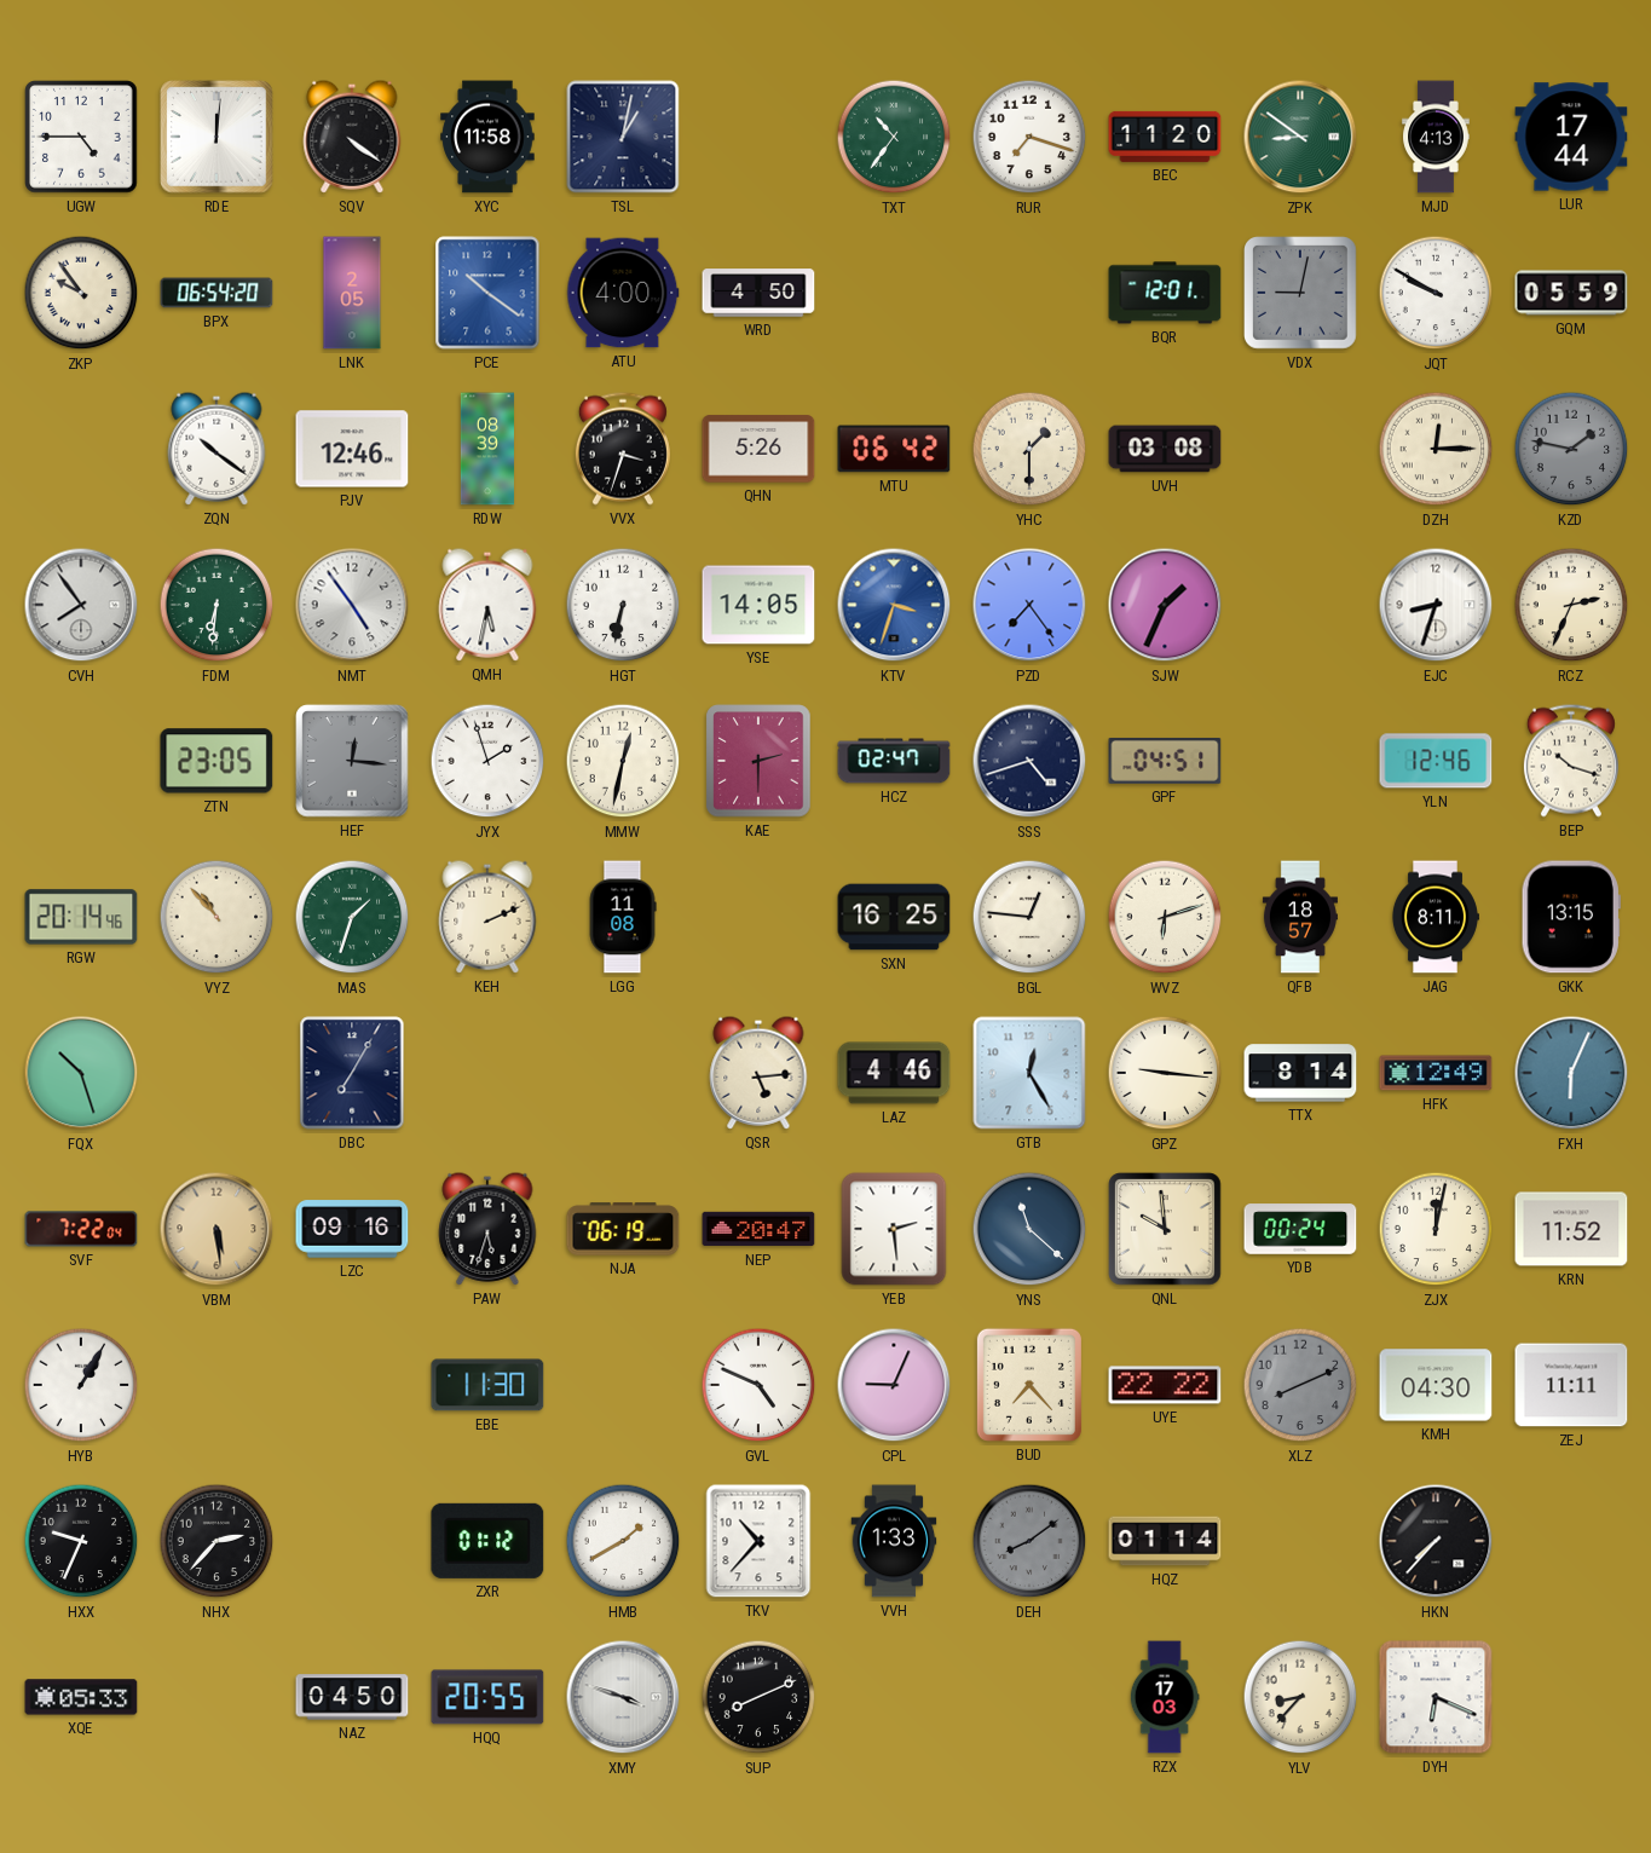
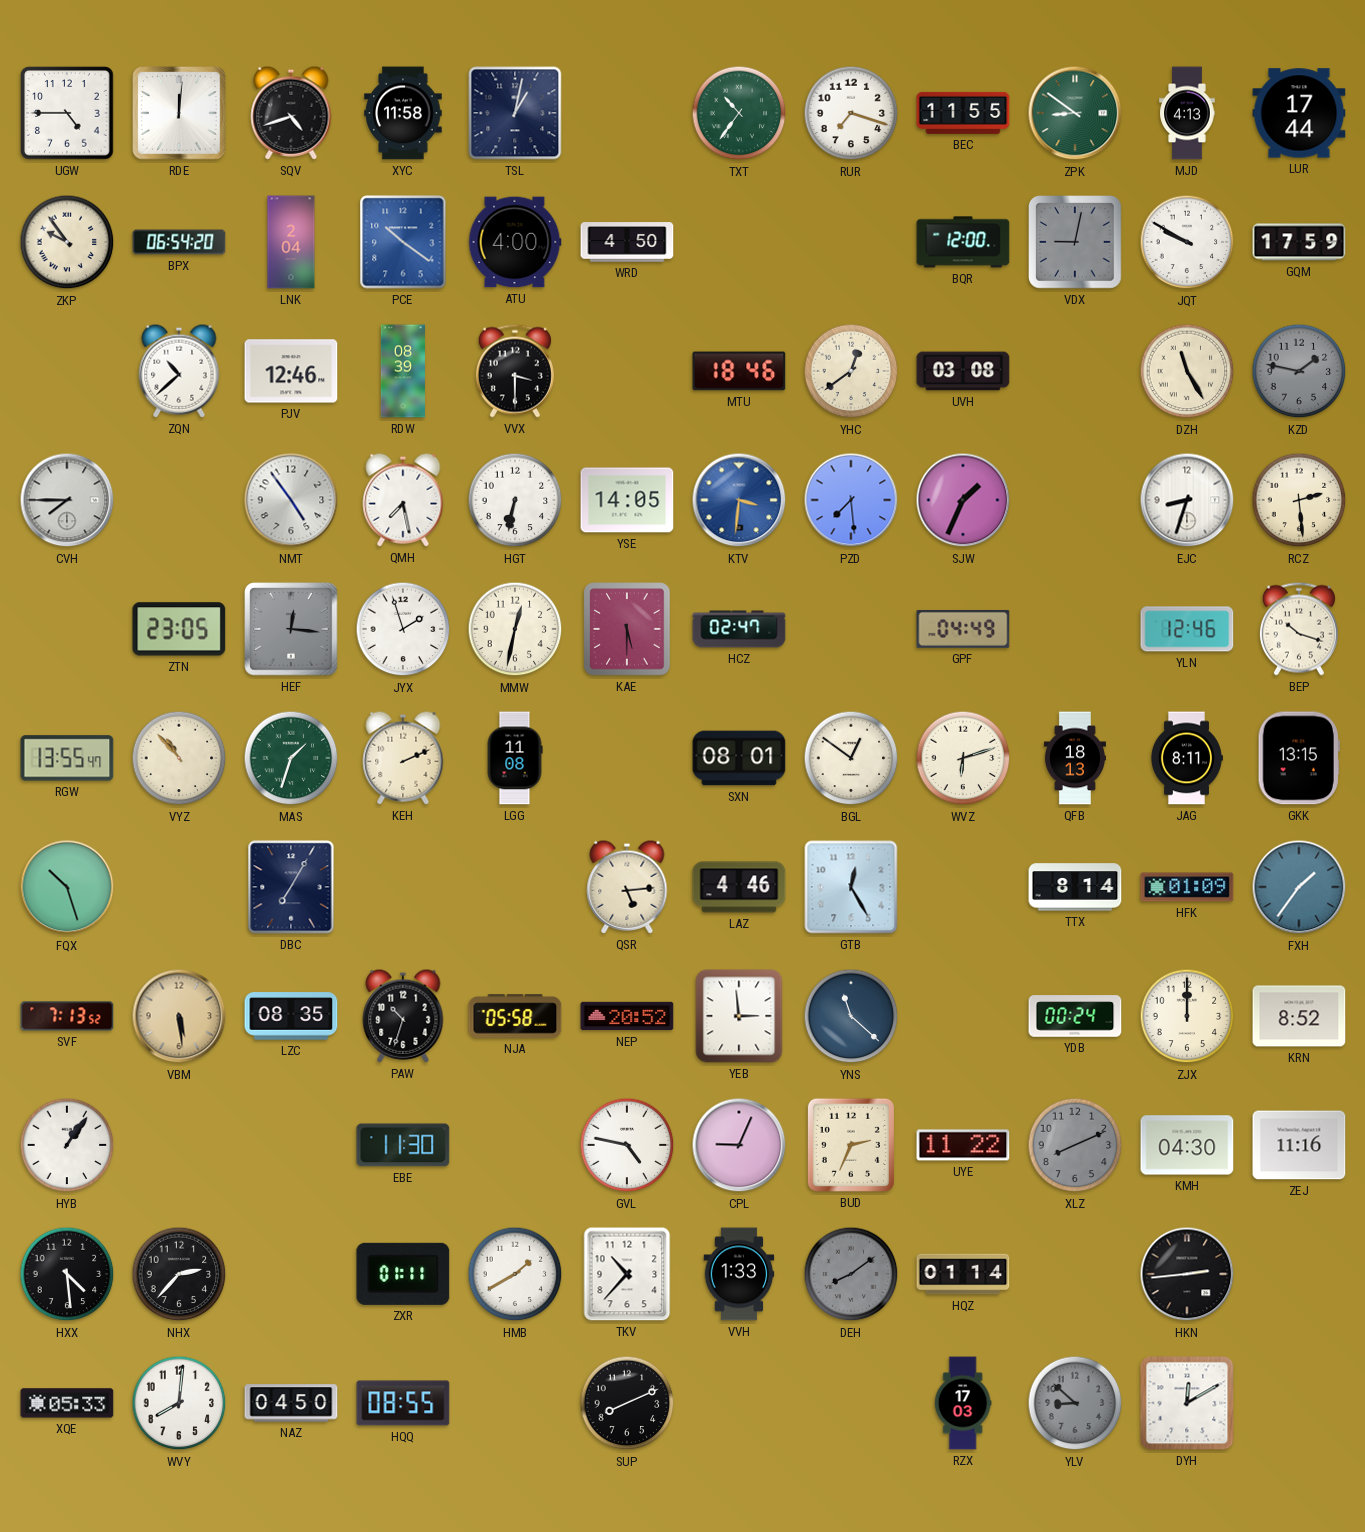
SQV: 4:21 -> 4:42
BEC: 11:20 -> 11:55
LNK: 2:05 -> 2:04
BQR: 12:01 -> 12:00
GQM: 05:59 -> 17:59
ZQN: 10:21 -> 10:38
VVX: 3:33 -> 3:30
QHN: 5:26 -> none
MTU: 06:42 -> 18:46
YHC: 1:30 -> 12:39
DZH: 12:15 -> 11:25
CVH: 7:54 -> 7:45
FDM: 6:31 -> none
QMH: 5:32 -> 7:28
KTV: 3:33 -> 3:31
PZD: 7:24 -> 7:29
RCZ: 2:34 -> 2:29
KAE: 2:30 -> 5:30
SSS: 4:42 -> none
GPF: 04:51 -> 04:49
RGW: 20:14 -> 13:55
SXN: 16:25 -> 08:01
BGL: 12:46 -> 12:51
QFB: 18:57 -> 18:13
GPZ: 9:16 -> none
HFK: 12:49 -> 01:09
FXH: 6:04 -> 1:36
SVF: 7:22 -> 7:13
LZC: 09:16 -> 08:35
PAW: 5:33 -> 10:33
NJA: 06:19 -> 05:58
NEP: 20:47 -> 20:52
YEB: 2:29 -> 2:59
QNL: 9:59 -> none
ZJX: 12:02 -> 12:00
KRN: 11:52 -> 8:52
HYB: 1:05 -> 1:06
GVL: 4:49 -> 4:47
BUD: 7:23 -> 2:34
UYE: 22:22 -> 11:22
ZEJ: 11:11 -> 11:16
HXX: 9:34 -> 4:29
ZXR: 01:12 -> 01:11
HKN: 7:37 -> 2:44
WVY: none -> 8:01
HQQ: 20:55 -> 08:55
XMY: 3:48 -> none
YLV: 8:37 -> 8:52
YLV dial: cream -> grey
DYH: 6:19 -> 12:10
